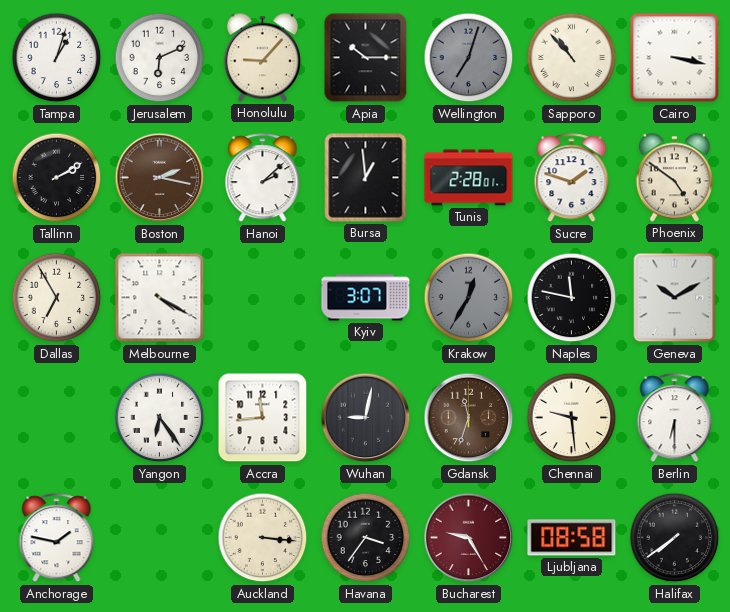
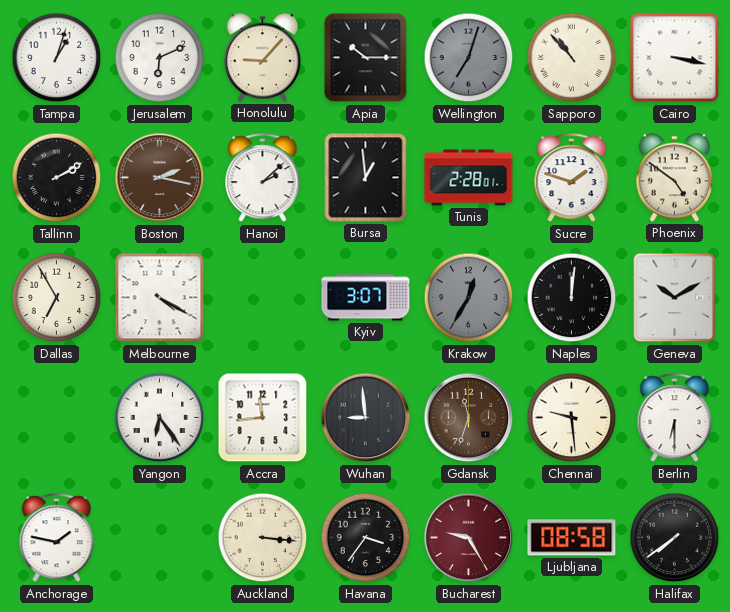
Naples: 11:47 -> 12:01
Wuhan: 9:02 -> 8:59
